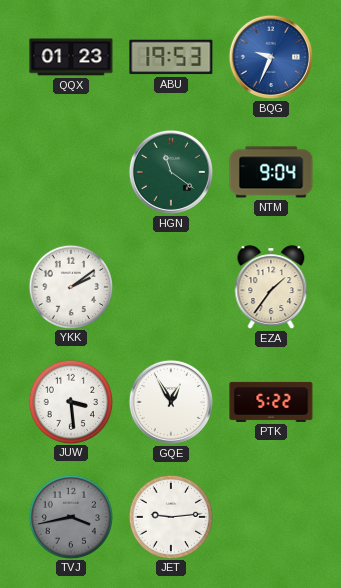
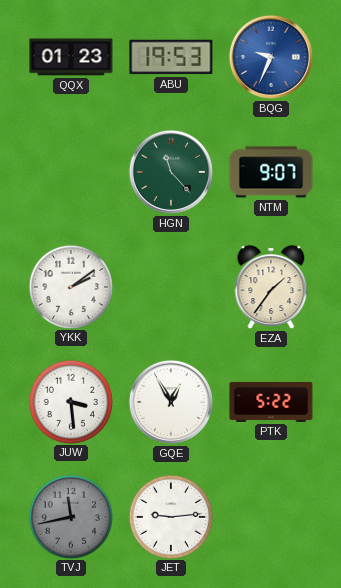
HGN: 11:21 -> 11:23
NTM: 9:04 -> 9:07
TVJ: 3:43 -> 11:43
